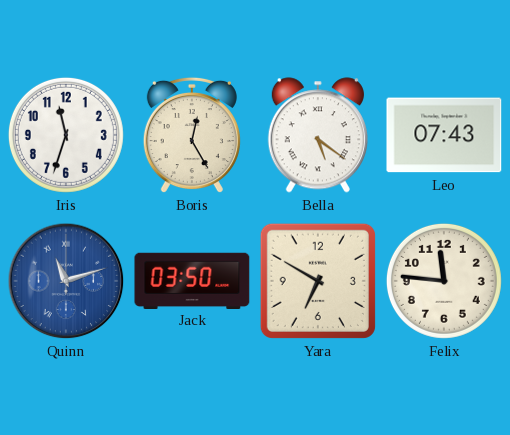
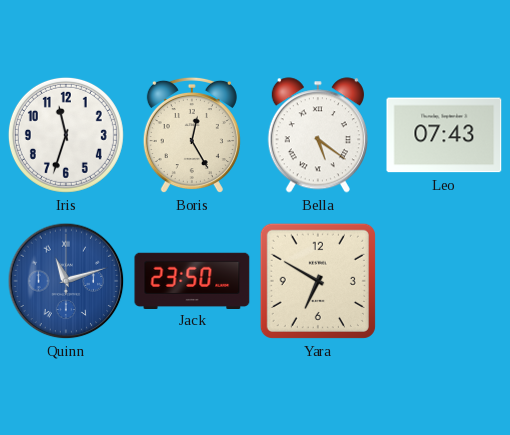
Jack: 03:50 -> 23:50
Felix: 11:46 -> none
